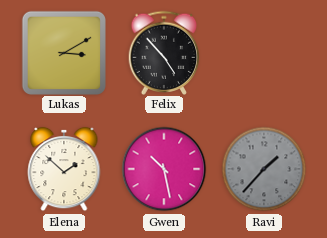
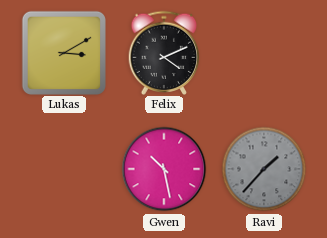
Felix: 4:53 -> 4:11
Elena: 1:52 -> none
